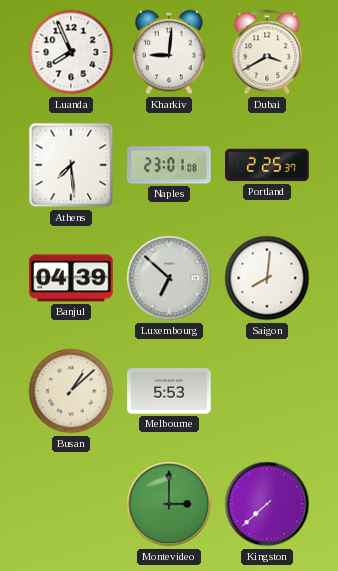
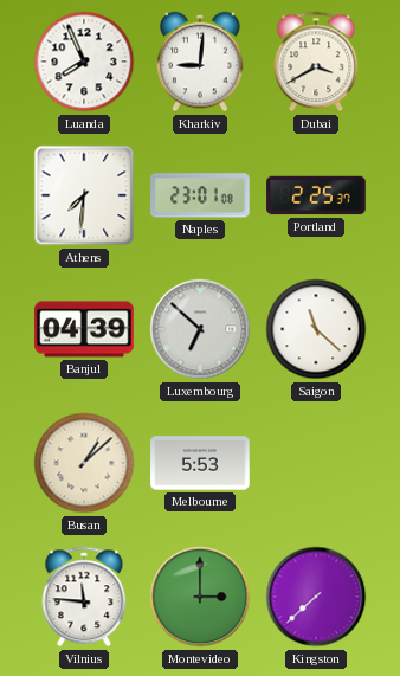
Athens: 7:29 -> 7:31
Saigon: 8:01 -> 11:22
Vilnius: none -> 11:46
